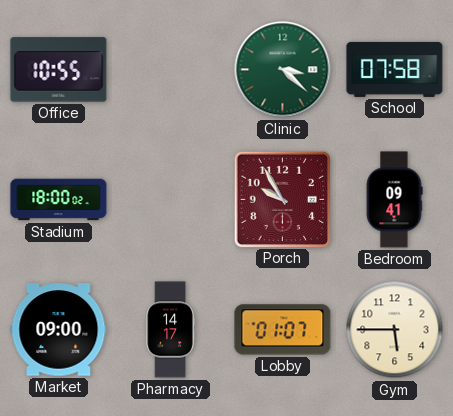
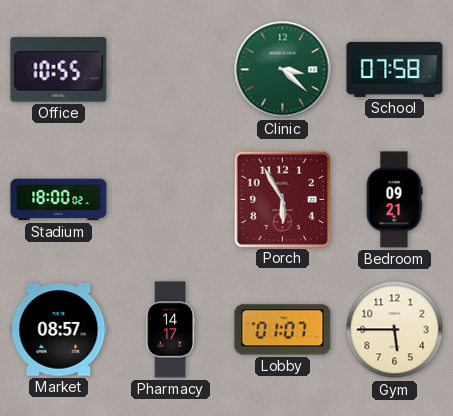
Porch: 9:55 -> 5:55
Bedroom: 09:41 -> 09:21
Market: 09:00 -> 08:57
